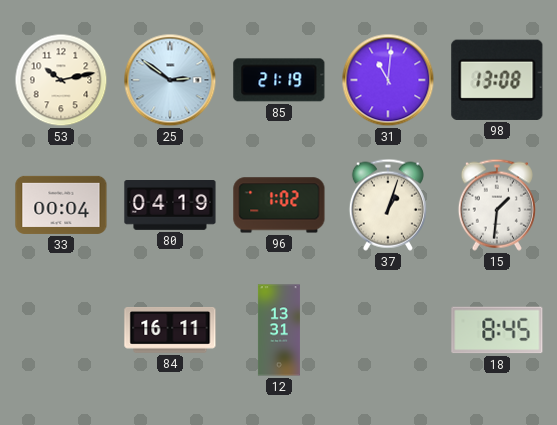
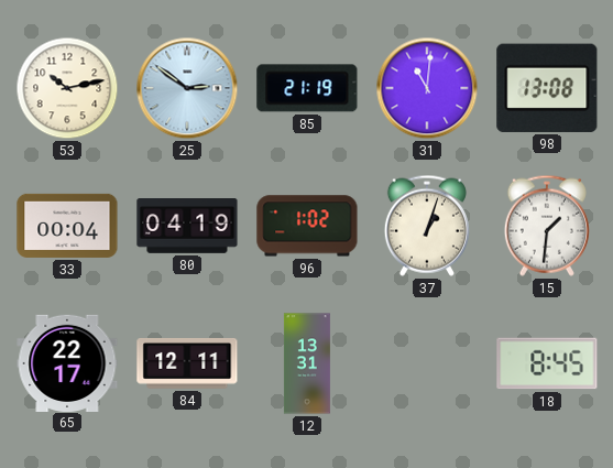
65: none -> 22:17
84: 16:11 -> 12:11
